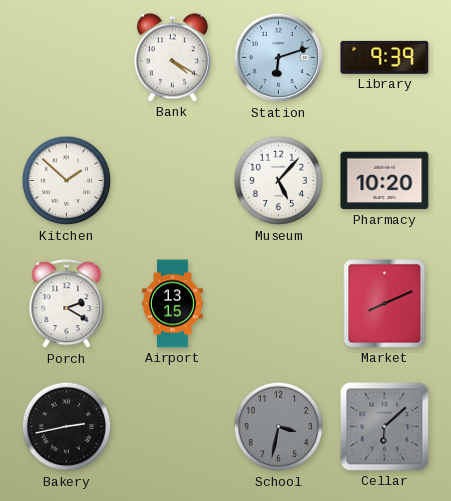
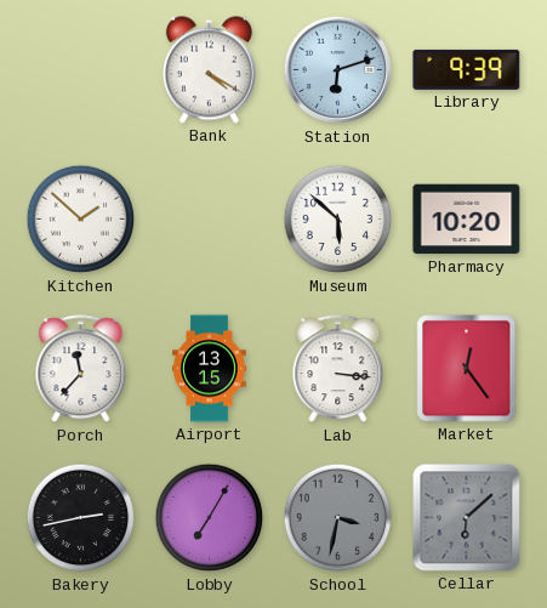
Museum: 5:07 -> 5:52
Porch: 2:20 -> 11:37
Lab: none -> 3:16
Market: 8:11 -> 12:24
Lobby: none -> 7:05
